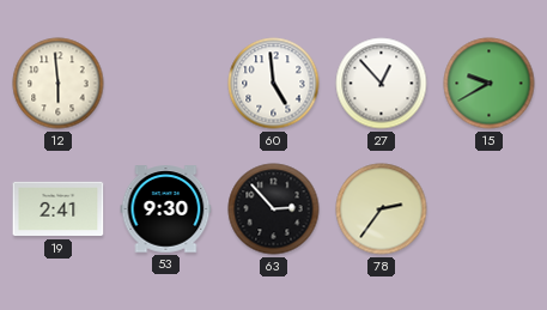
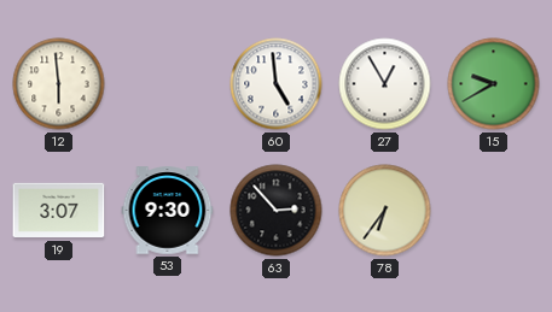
27: 12:53 -> 12:55
19: 2:41 -> 3:07
78: 2:36 -> 6:36
